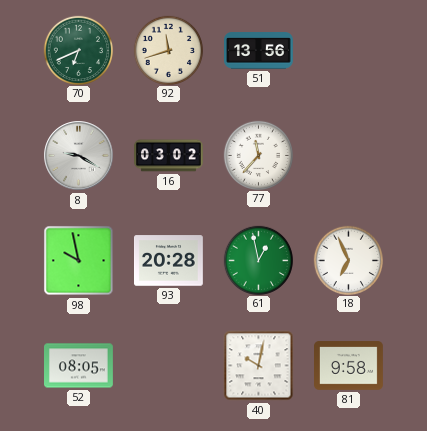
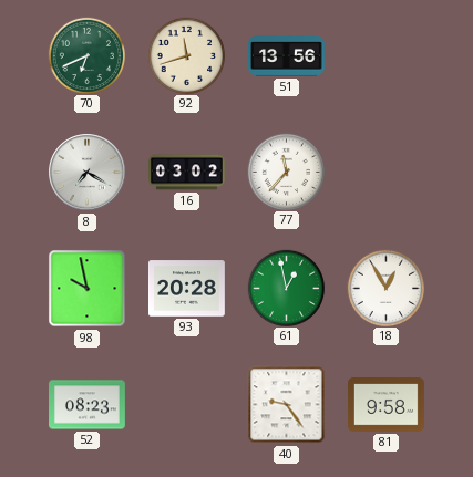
8: 9:20 -> 7:20
18: 6:56 -> 12:55
52: 08:05 -> 08:23
40: 10:02 -> 9:24
